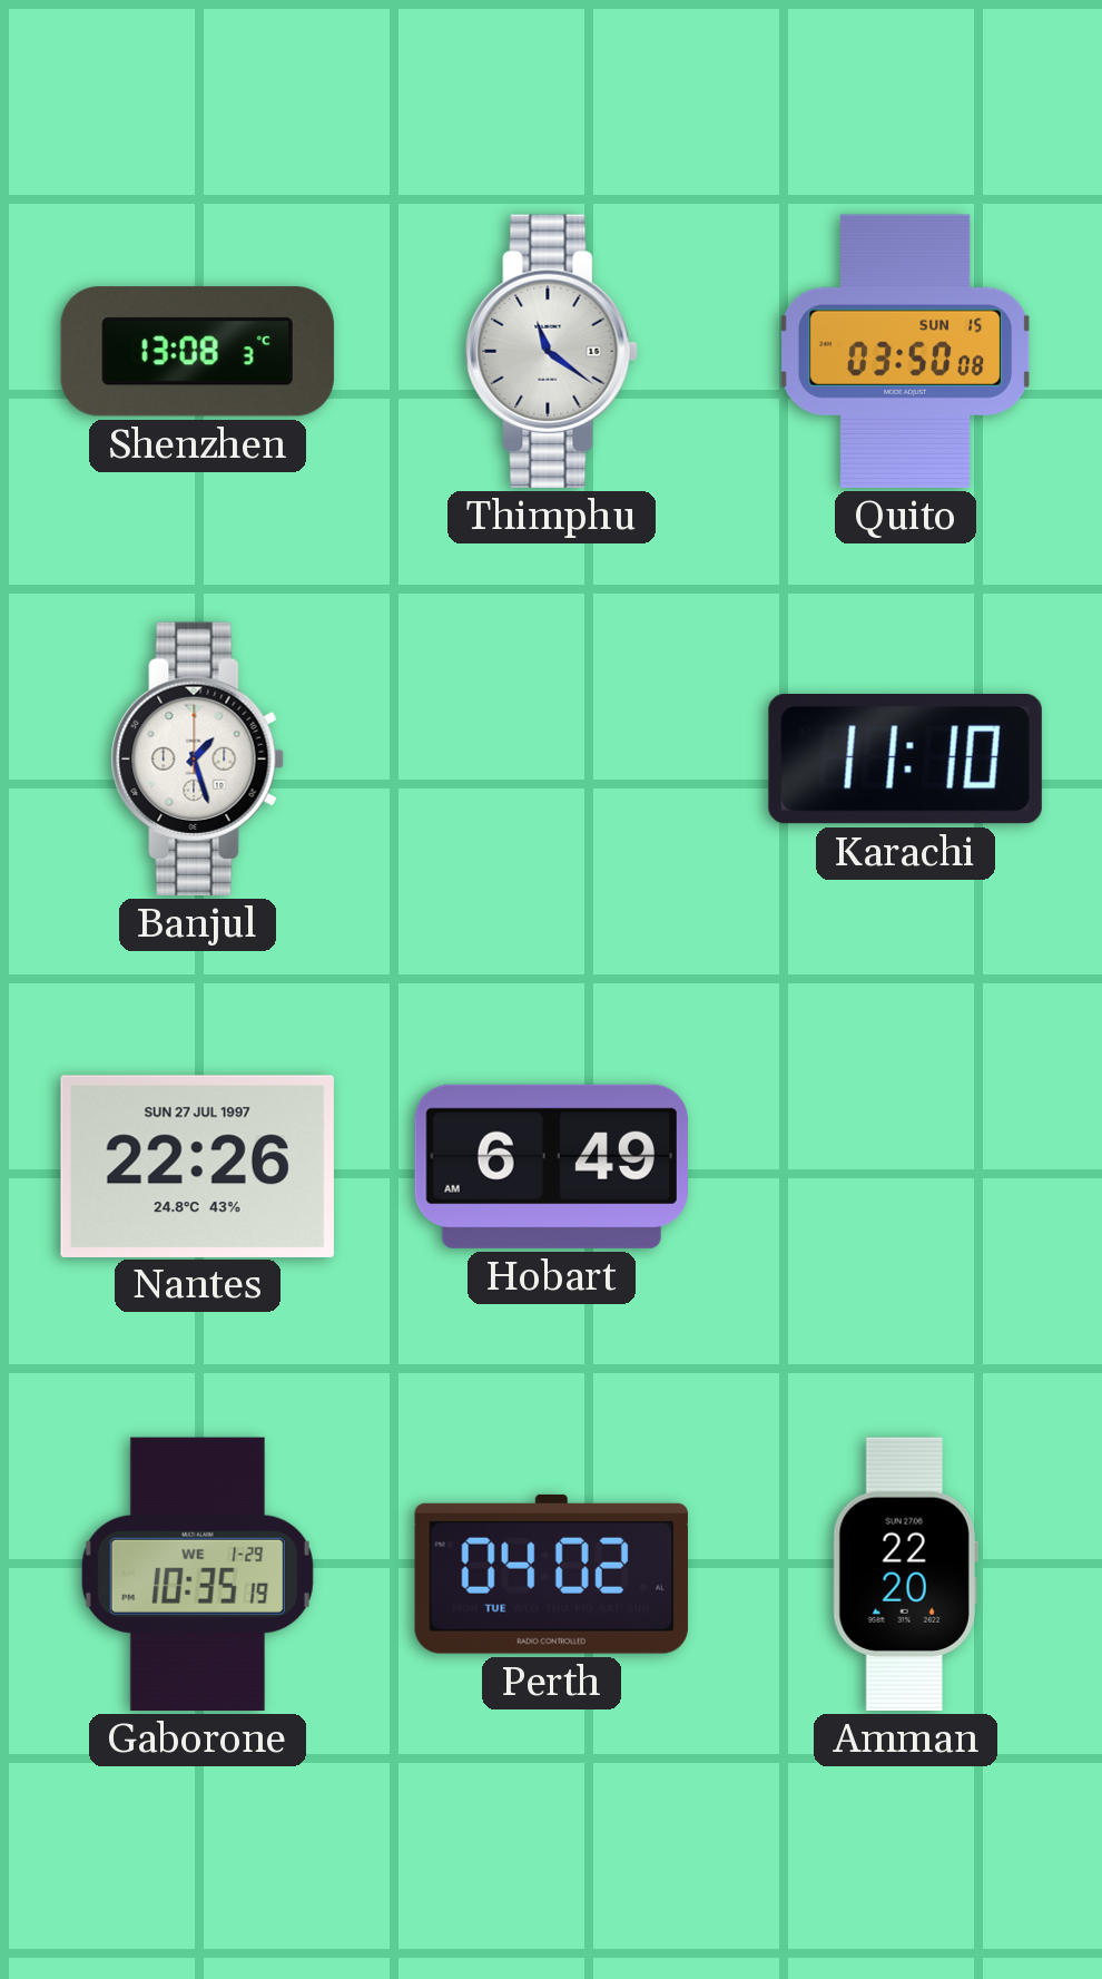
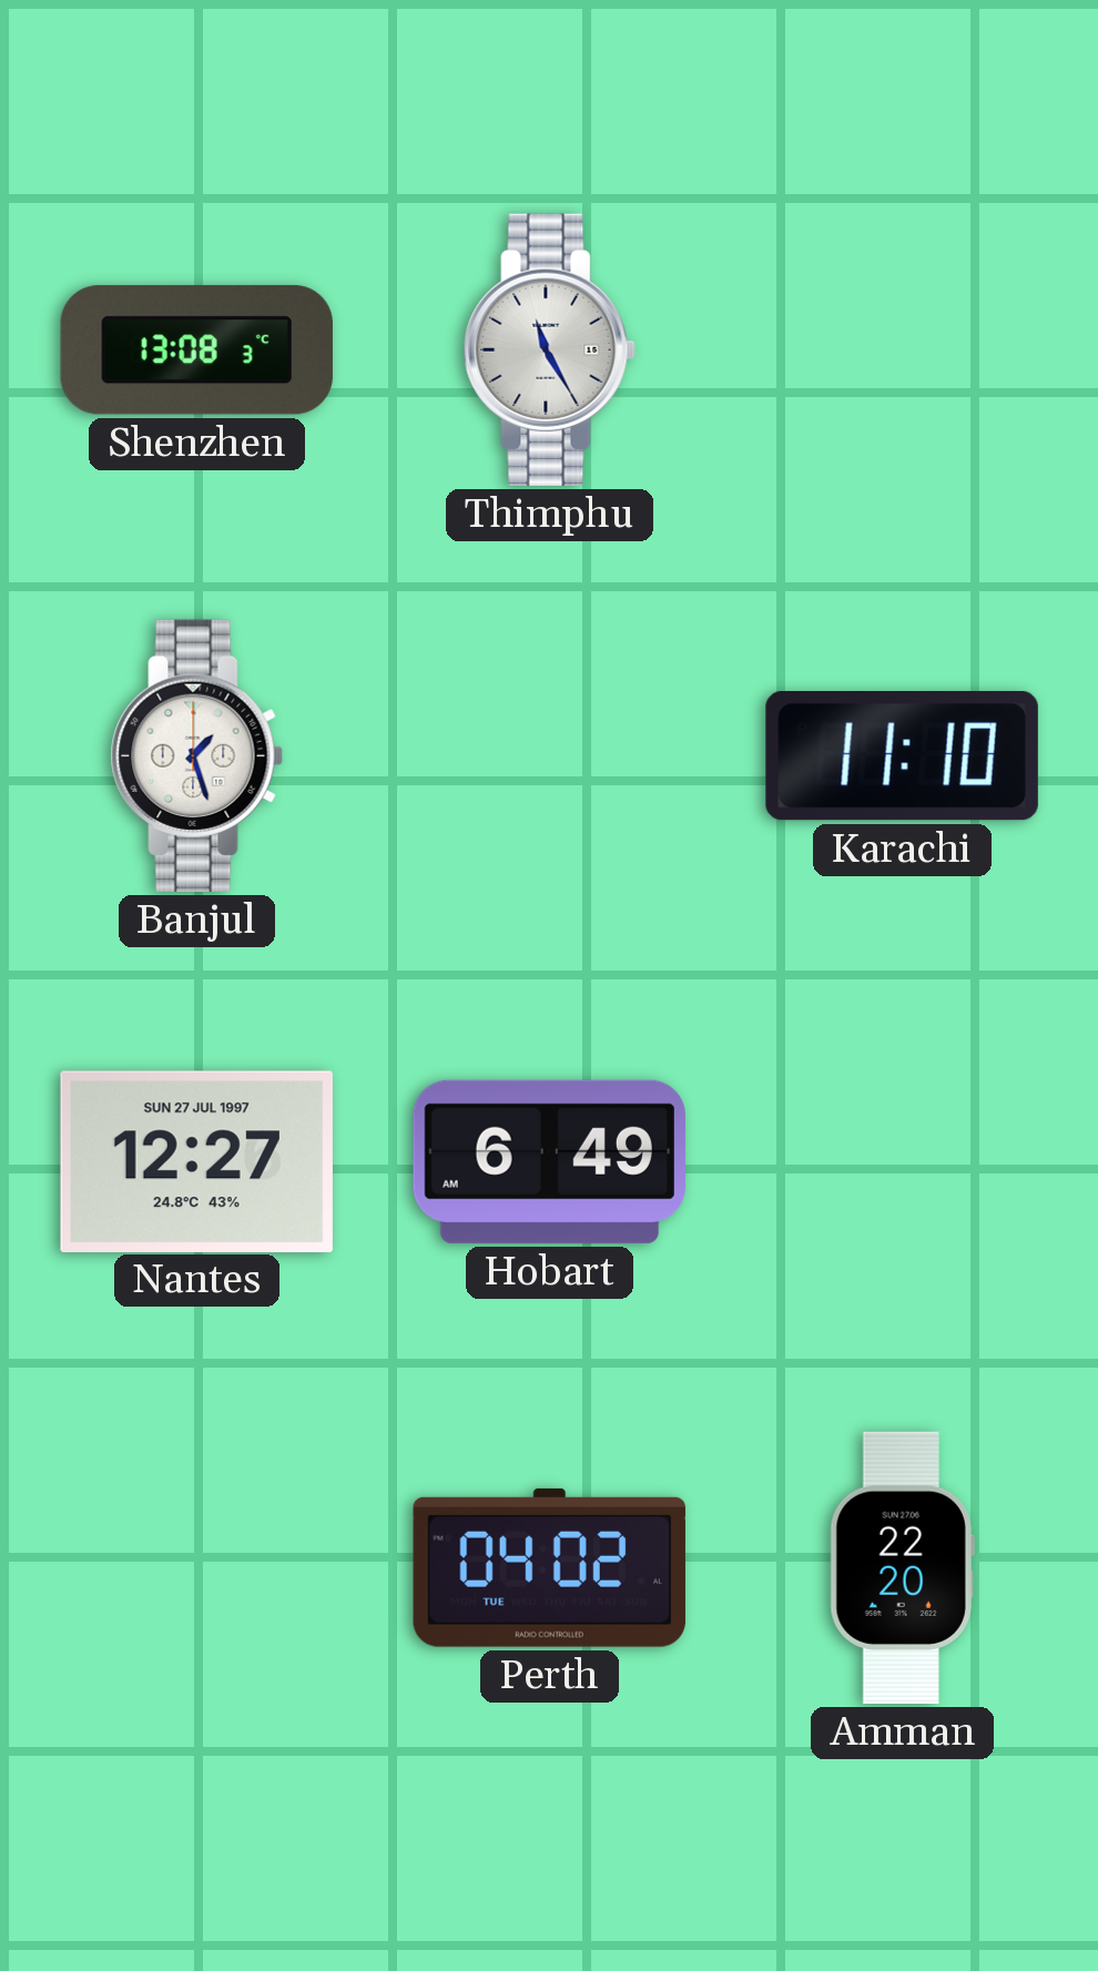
Thimphu: 11:21 -> 11:25
Quito: 03:50 -> none
Nantes: 22:26 -> 12:27
Gaborone: 10:35 -> none
